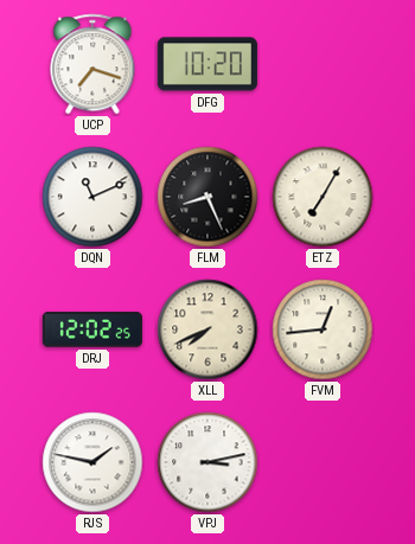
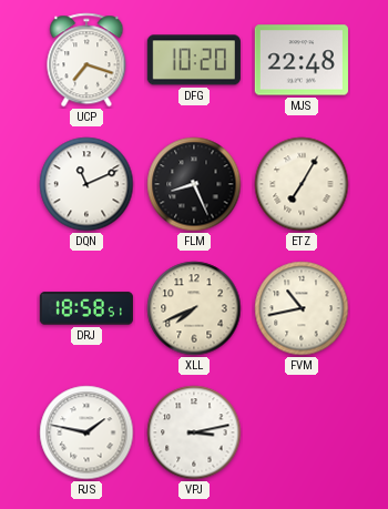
MJS: none -> 22:48
DRJ: 12:02 -> 18:58
FVM: 12:44 -> 10:43
